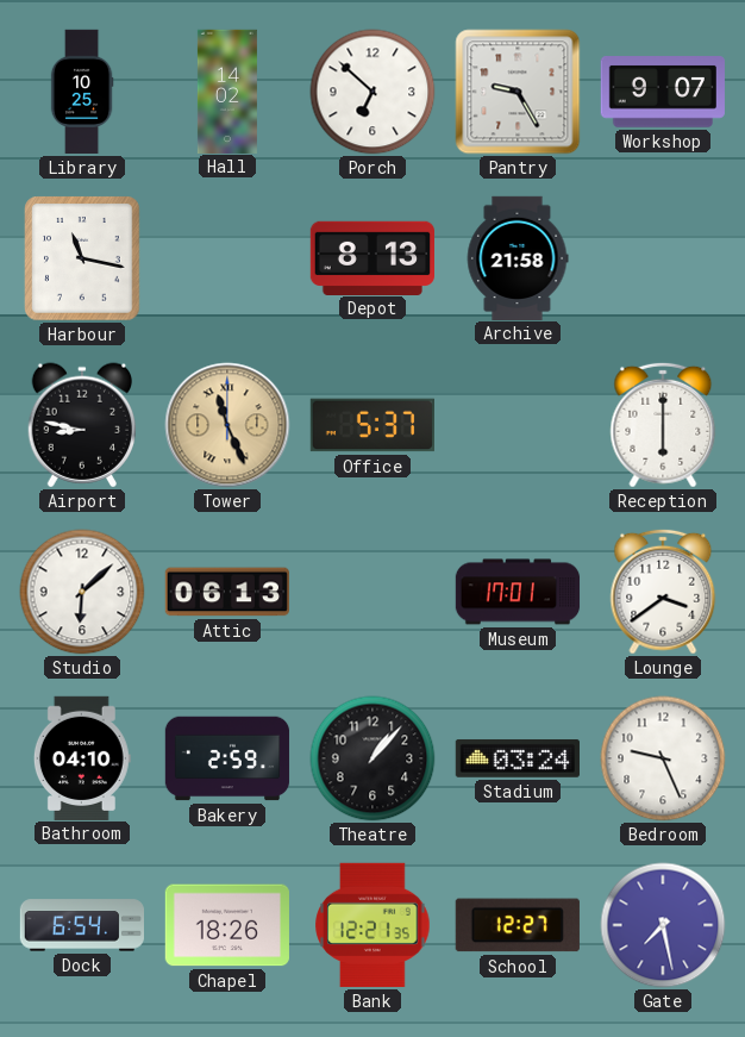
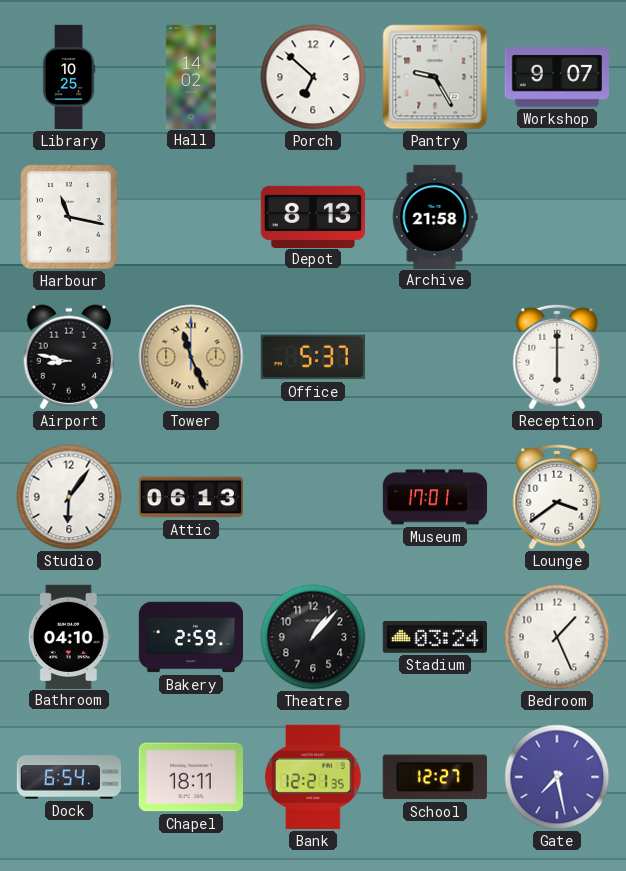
Studio: 6:08 -> 6:06
Bedroom: 9:26 -> 1:26
Chapel: 18:26 -> 18:11
